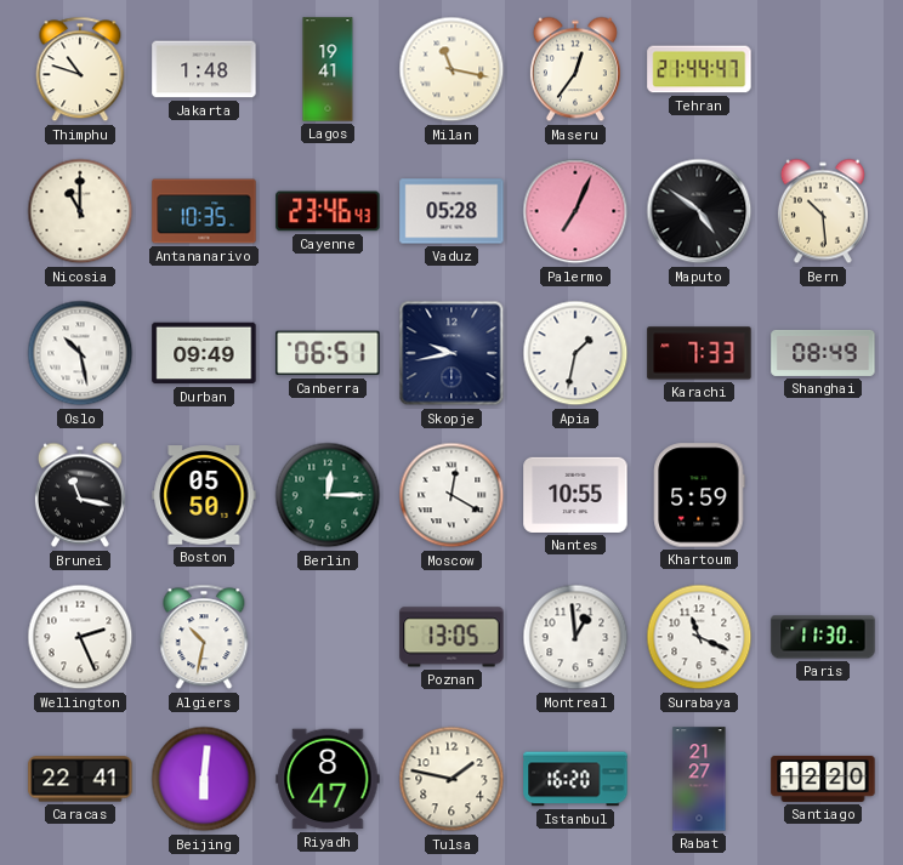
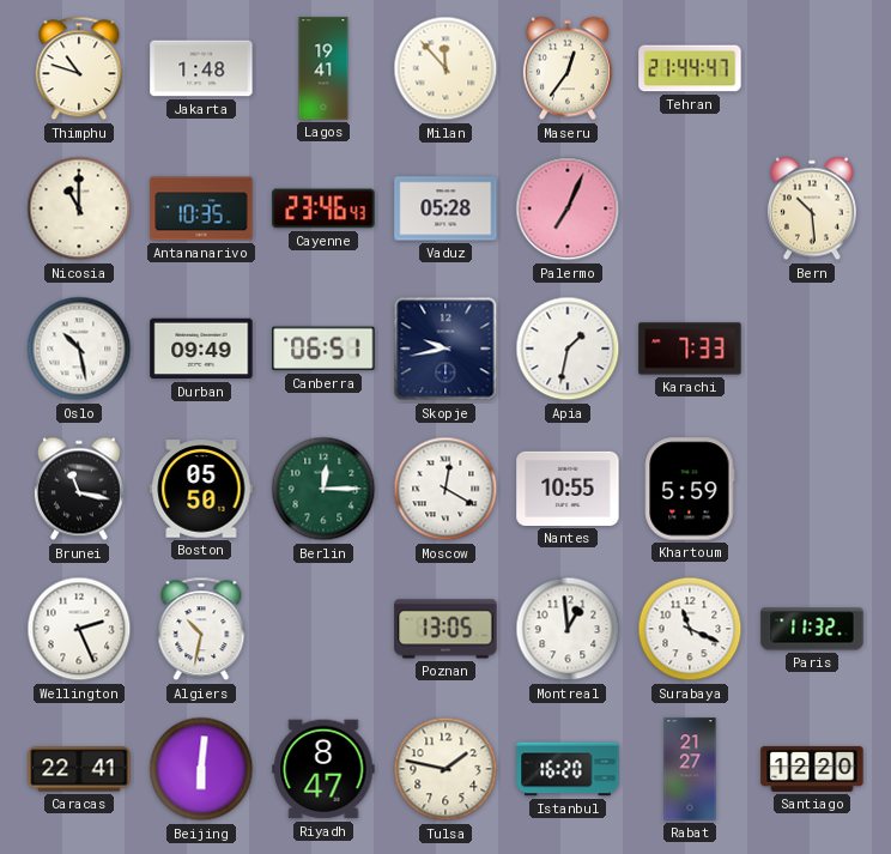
Milan: 11:17 -> 11:53
Maputo: 4:51 -> none
Shanghai: 08:49 -> none
Paris: 11:30 -> 11:32
